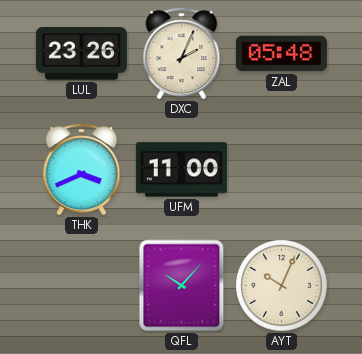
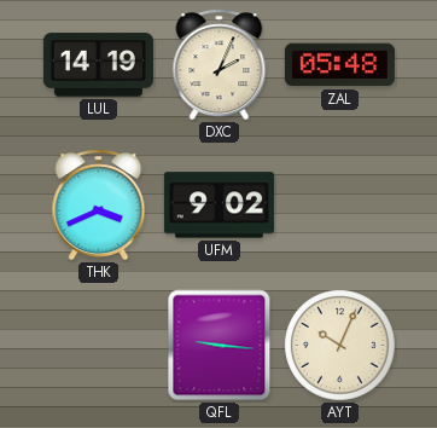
LUL: 23:26 -> 14:19
UFM: 11:00 -> 9:02
QFL: 10:07 -> 9:16
